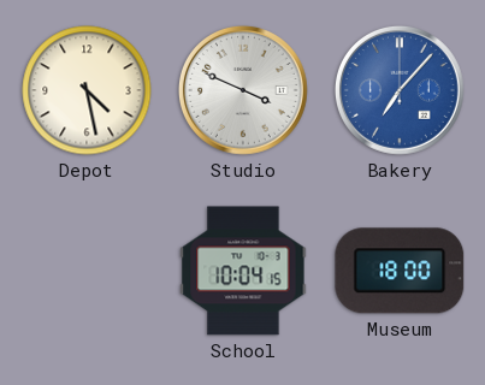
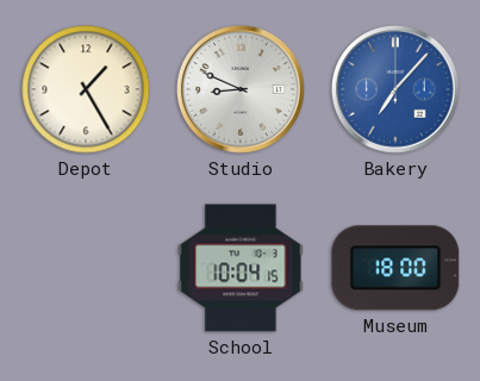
Depot: 4:28 -> 1:25
Studio: 3:49 -> 8:49
